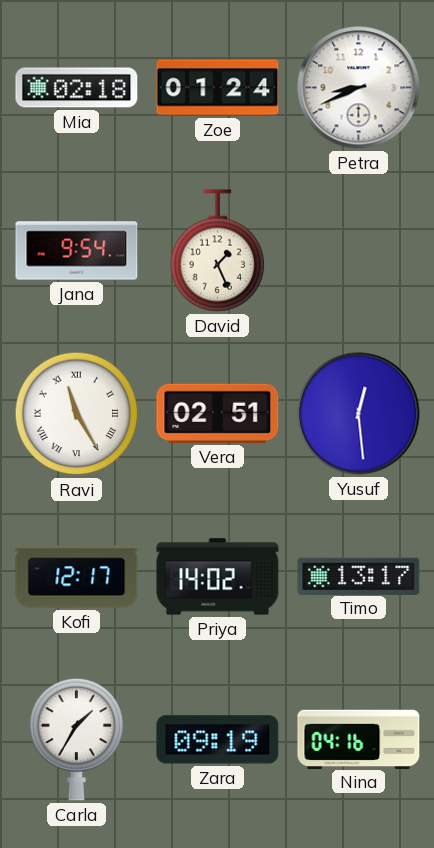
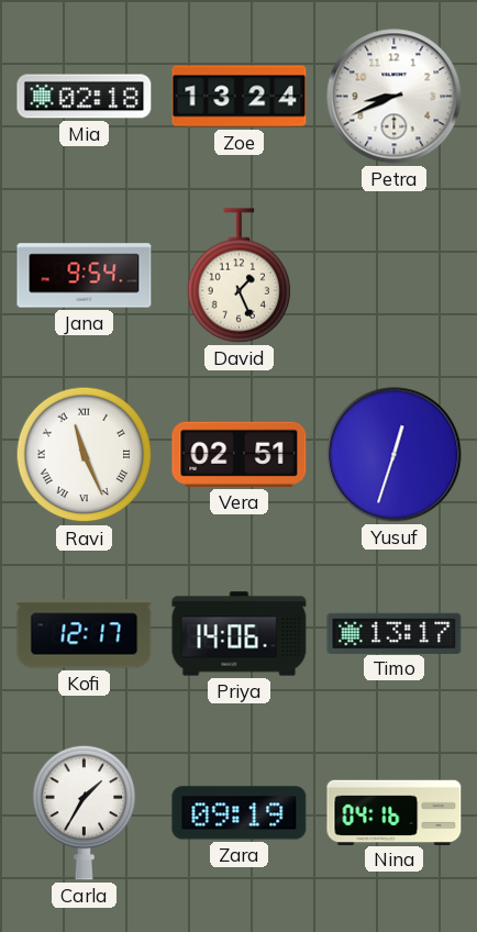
Zoe: 01:24 -> 13:24
Ravi: 11:25 -> 11:26
Yusuf: 12:29 -> 12:33
Priya: 14:02 -> 14:06
